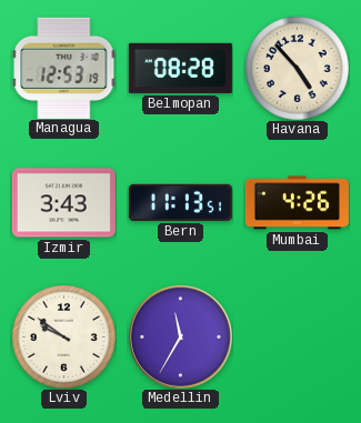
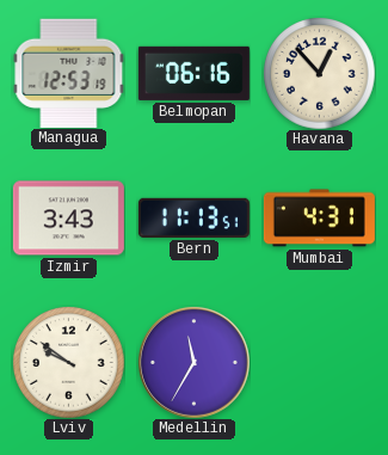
Belmopan: 08:28 -> 06:16
Havana: 4:53 -> 12:53
Mumbai: 4:26 -> 4:31
